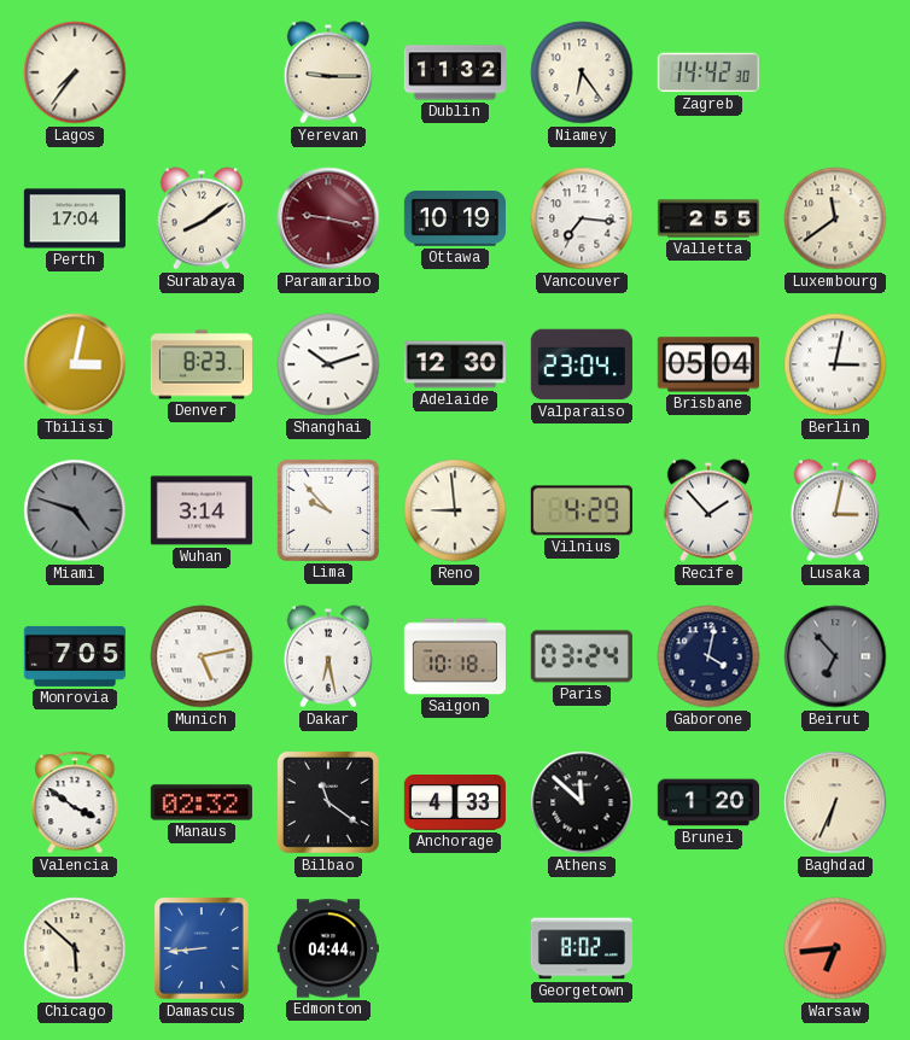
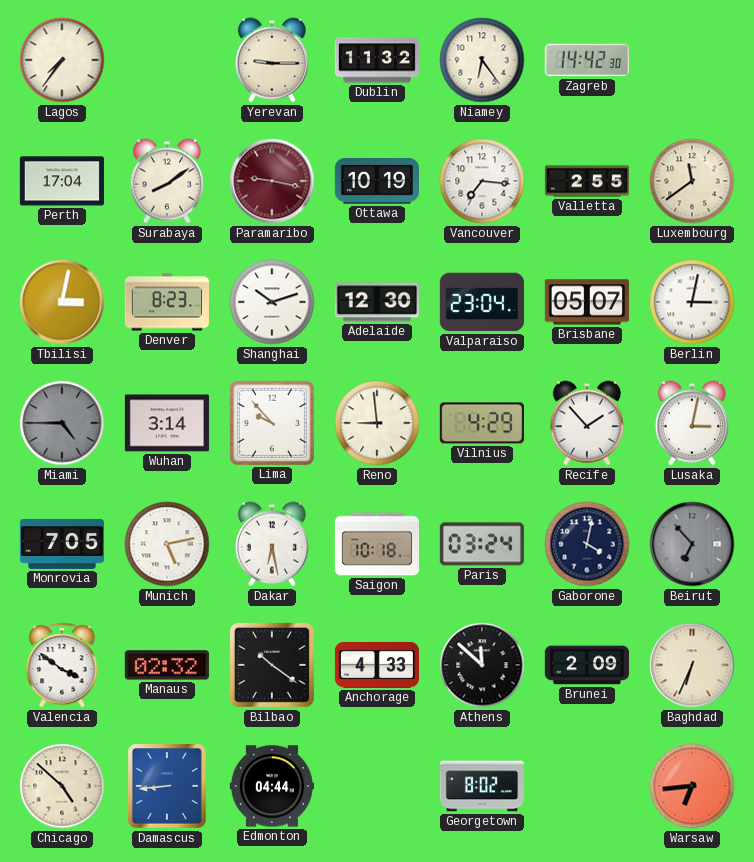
Brisbane: 05:04 -> 05:07
Miami: 4:48 -> 4:45
Bilbao: 11:21 -> 10:21
Brunei: 1:20 -> 2:09
Chicago: 5:52 -> 4:52
